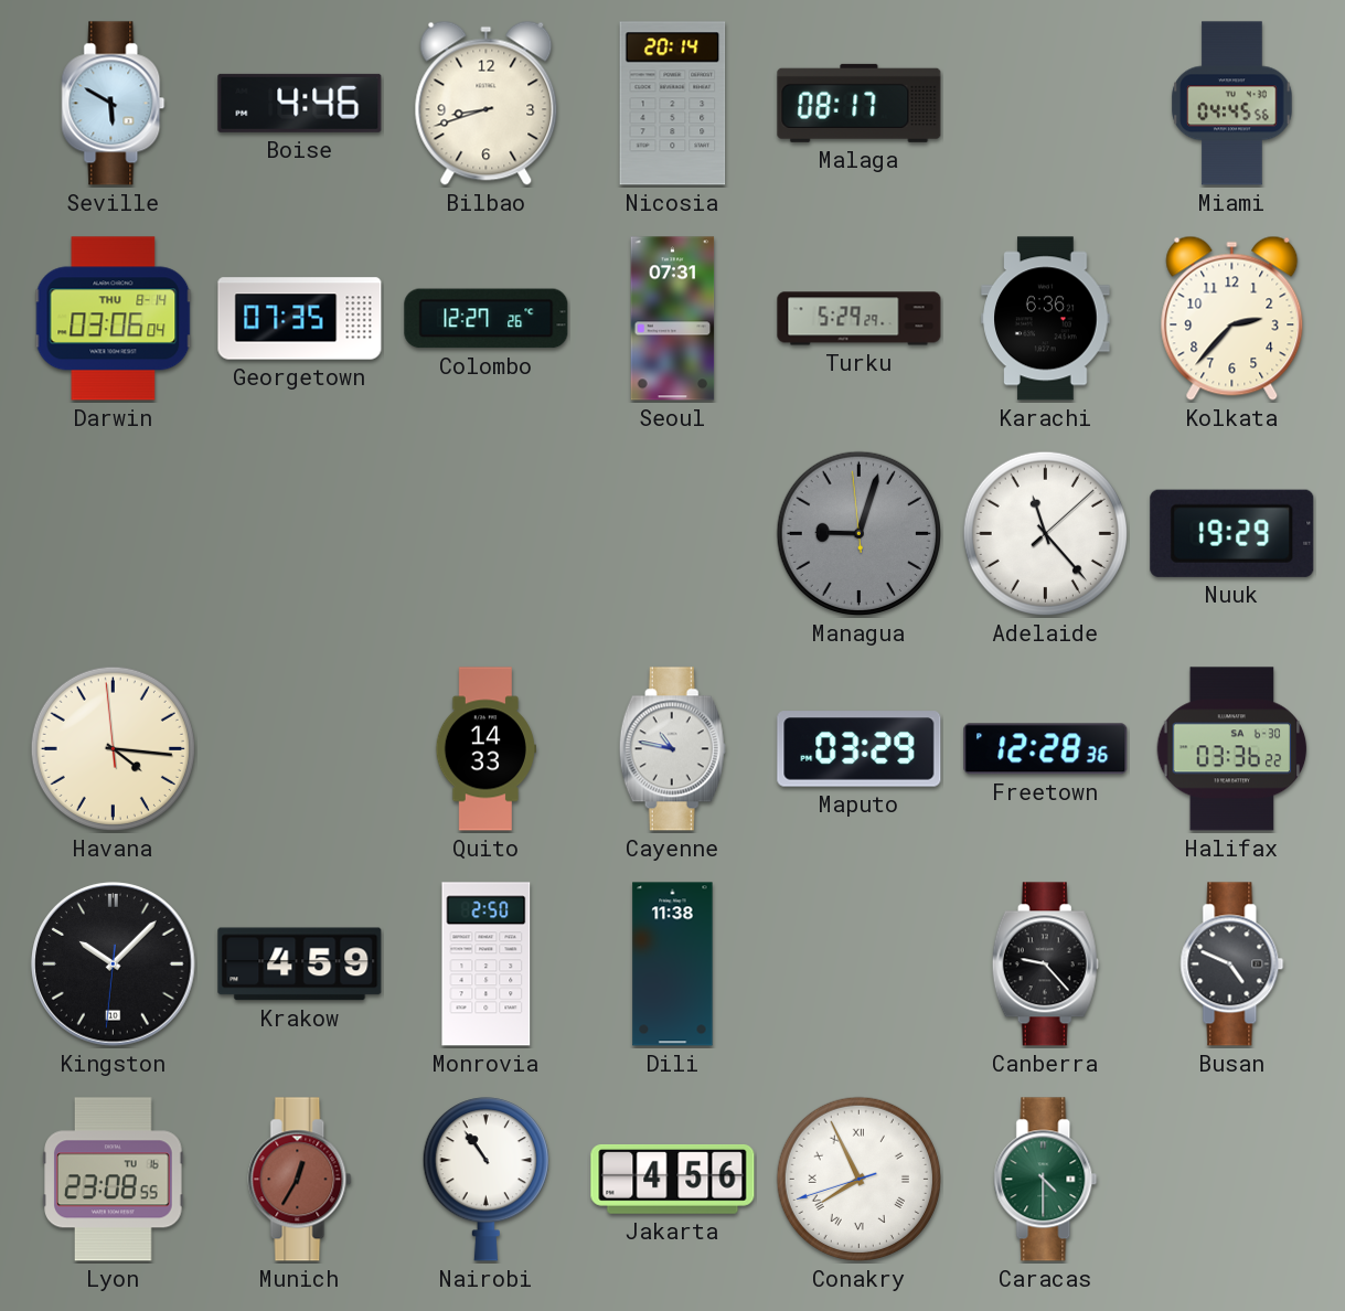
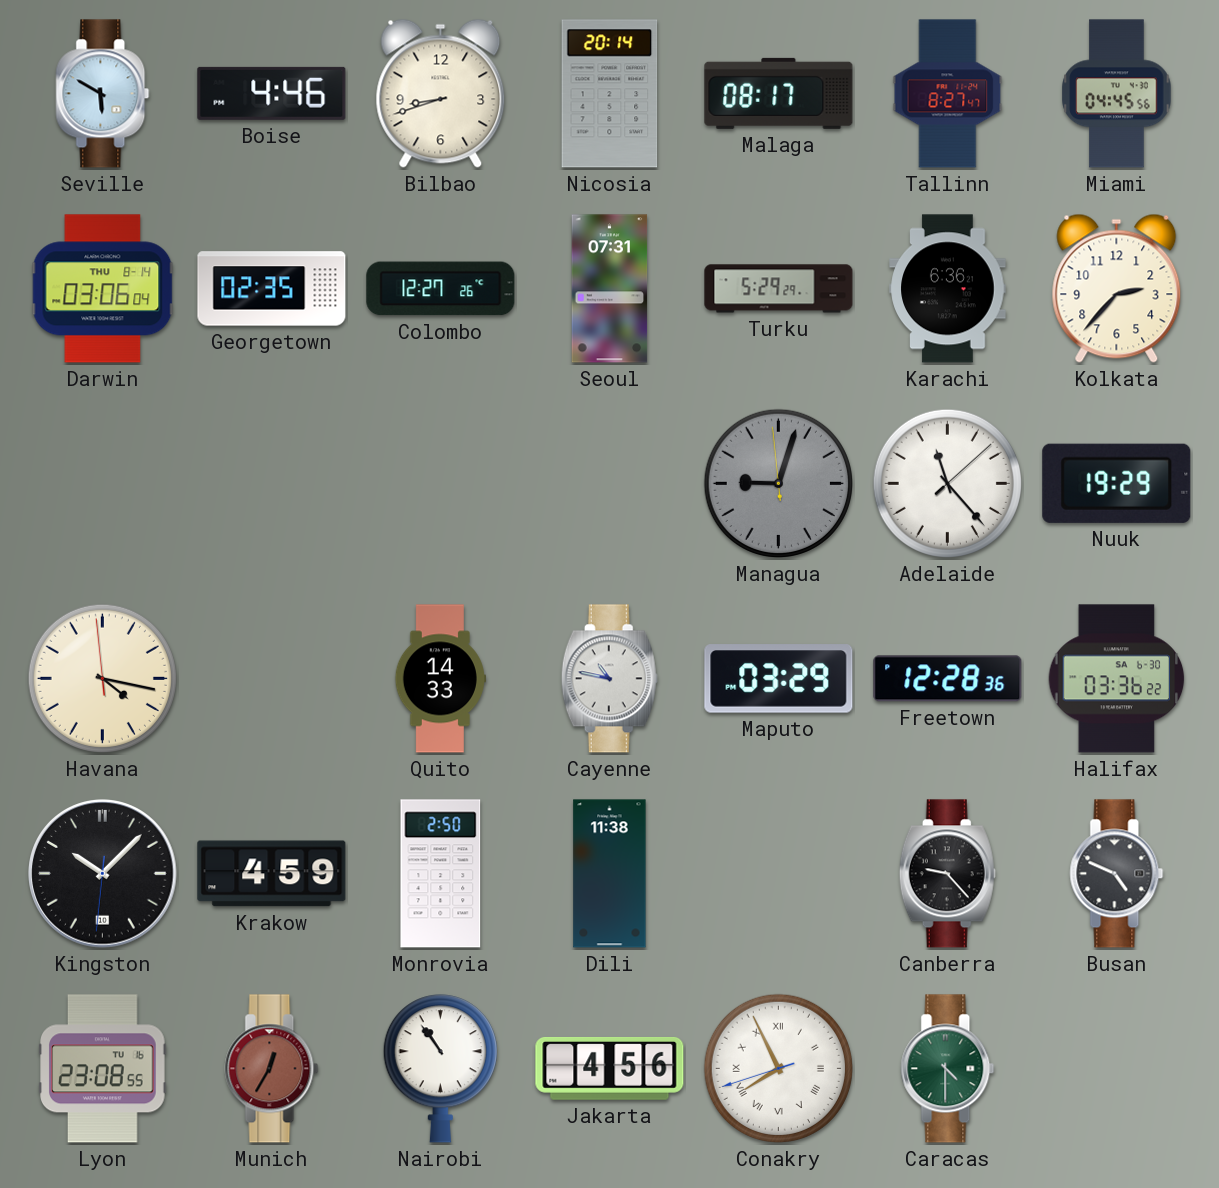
Tallinn: none -> 8:27
Georgetown: 07:35 -> 02:35
Havana: 4:15 -> 4:16
